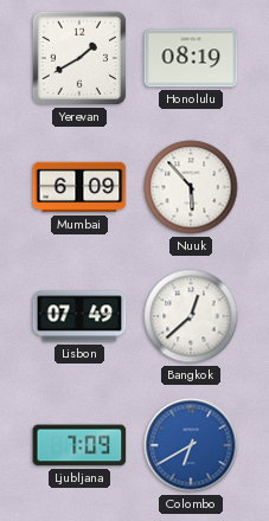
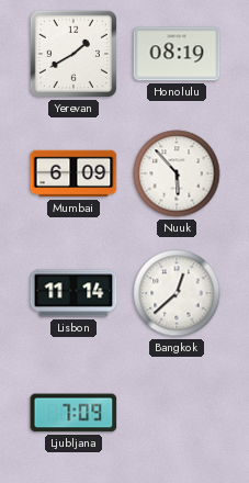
Lisbon: 07:49 -> 11:14
Colombo: 6:40 -> none
